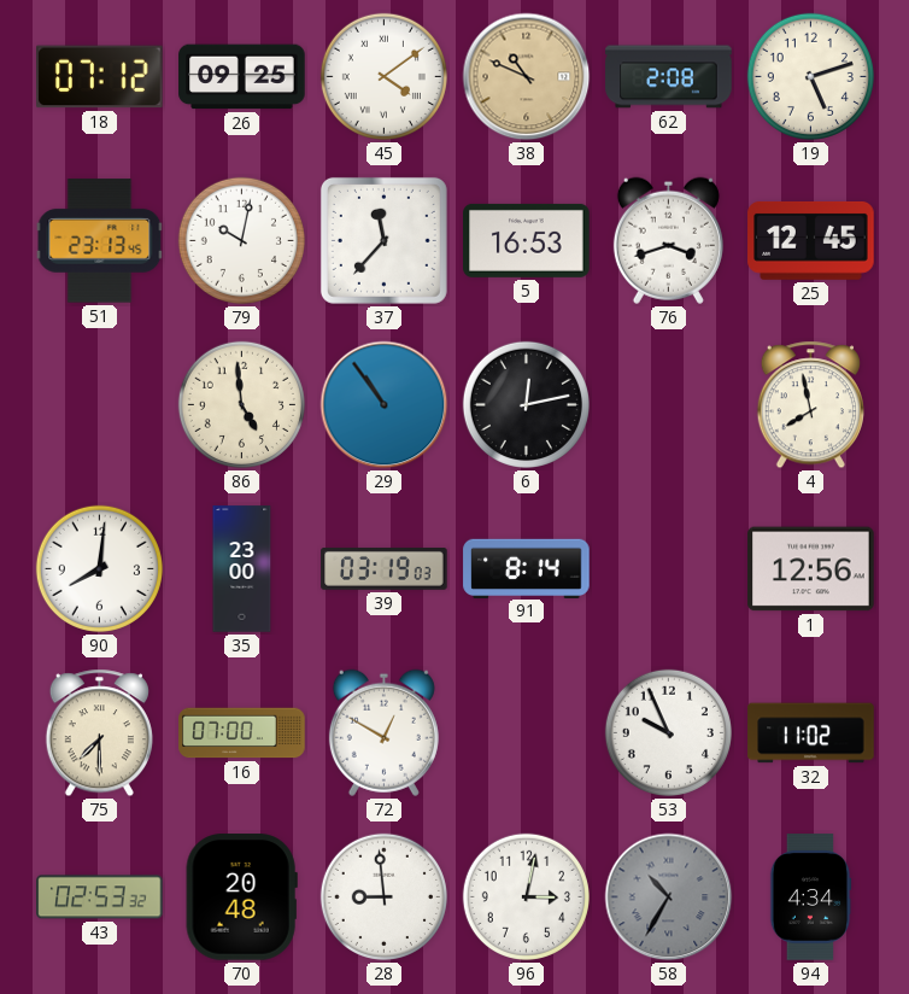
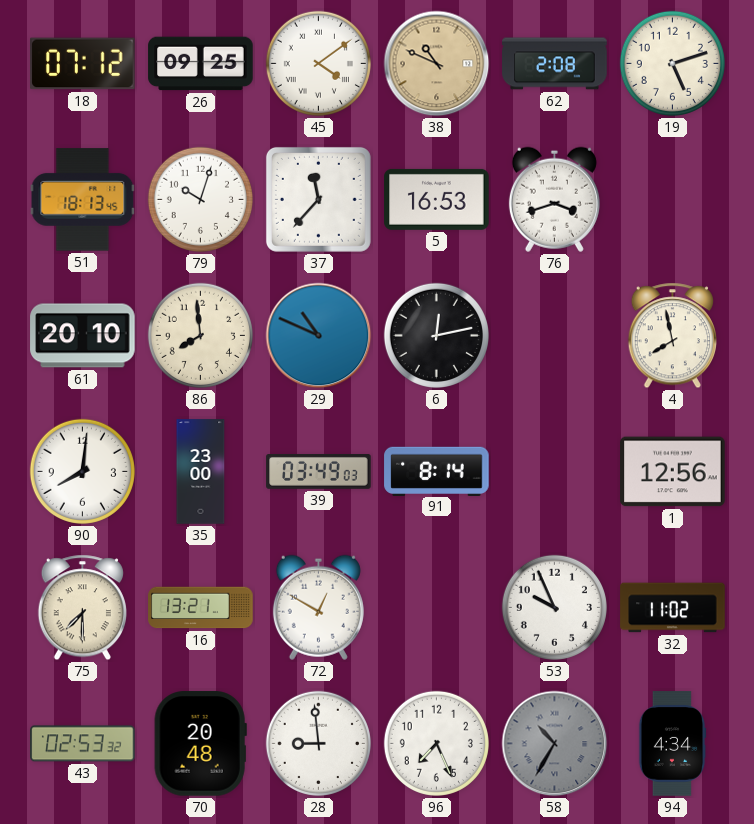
51: 23:13 -> 18:13
79: 10:02 -> 10:03
25: 12:45 -> none
61: none -> 20:10
86: 4:59 -> 7:59
29: 10:54 -> 10:49
39: 03:19 -> 03:49
16: 07:00 -> 13:21
96: 3:02 -> 7:26
